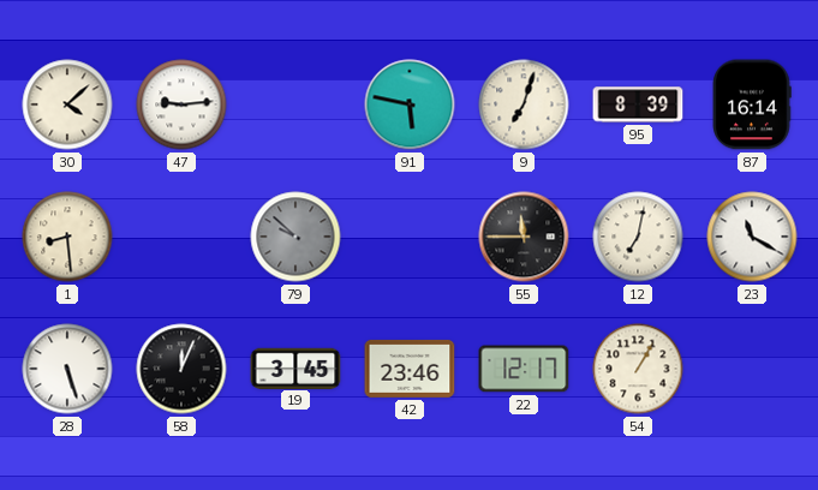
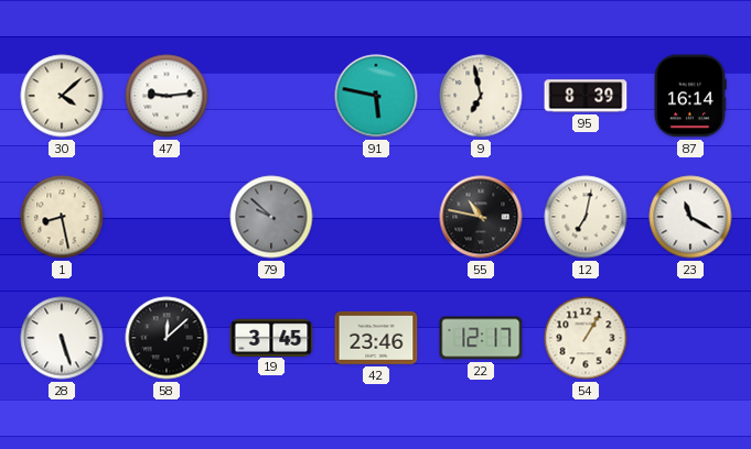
9: 7:03 -> 6:58
1: 8:29 -> 8:28
55: 11:45 -> 10:47
58: 12:04 -> 12:08
